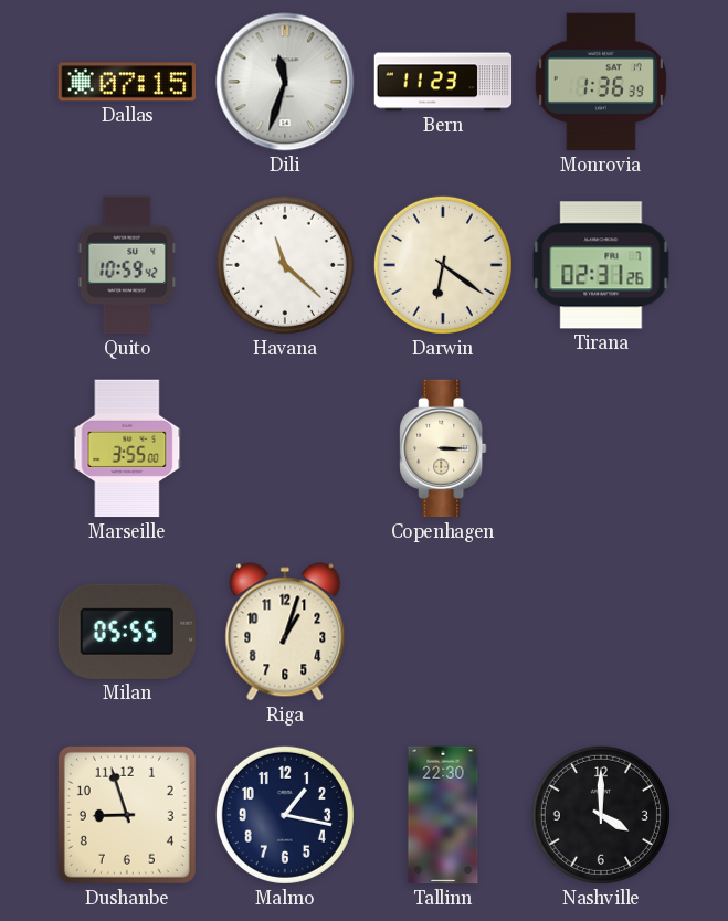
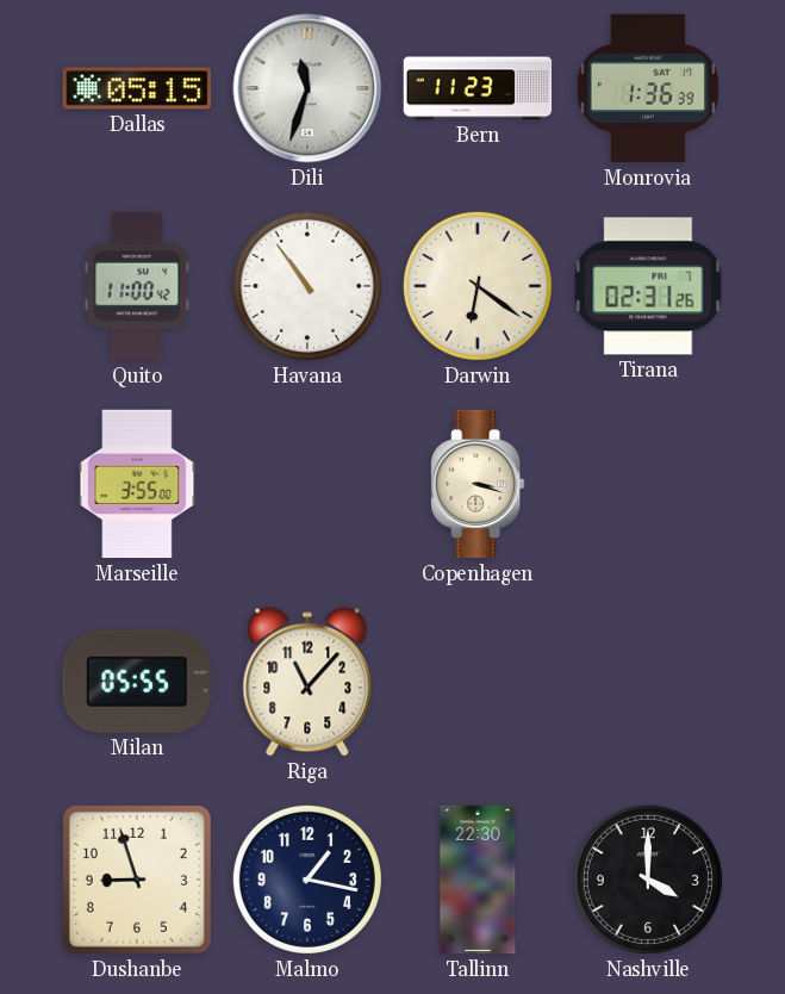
Dallas: 07:15 -> 05:15
Quito: 10:59 -> 11:00
Havana: 11:22 -> 10:54
Copenhagen: 3:15 -> 3:18
Riga: 1:03 -> 11:07
